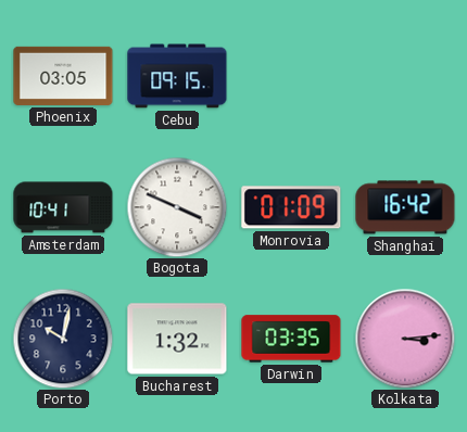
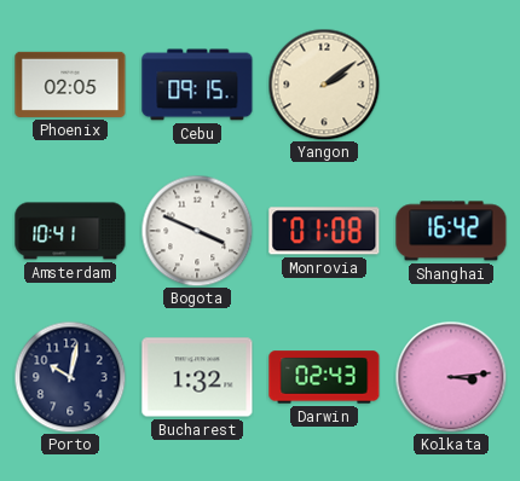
Phoenix: 03:05 -> 02:05
Yangon: none -> 2:09
Monrovia: 01:09 -> 01:08
Darwin: 03:35 -> 02:43
